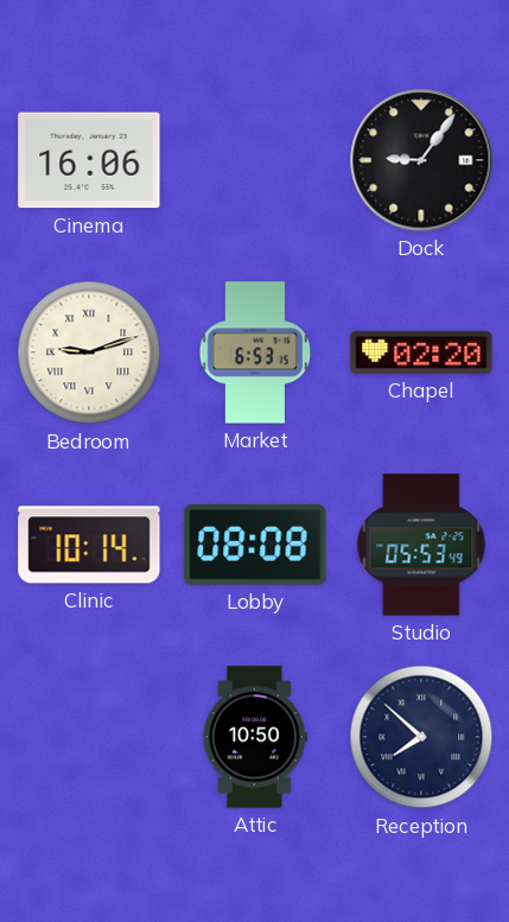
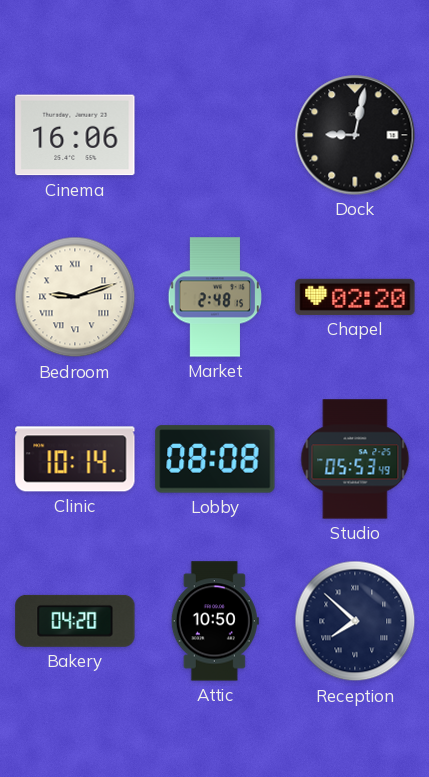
Dock: 9:06 -> 9:02
Market: 6:53 -> 2:48
Bakery: none -> 04:20
